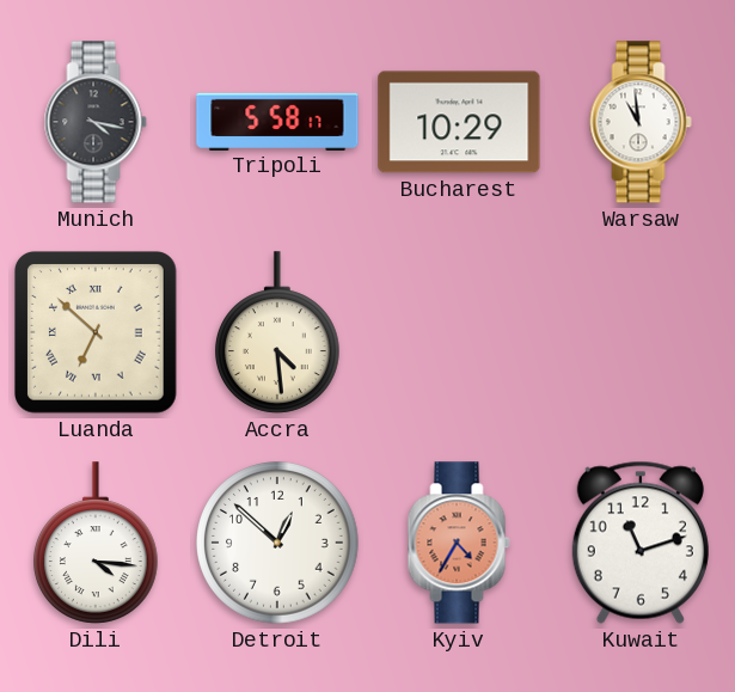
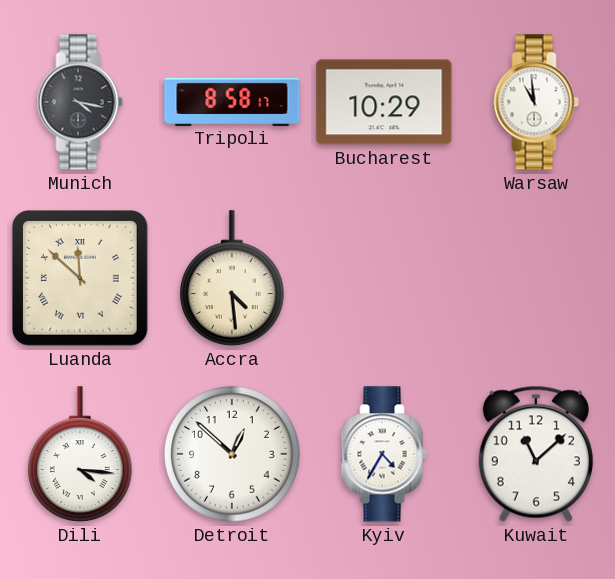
Tripoli: 5:58 -> 8:58
Luanda: 6:52 -> 11:52
Kyiv dial: salmon -> white
Kuwait: 11:12 -> 11:08
